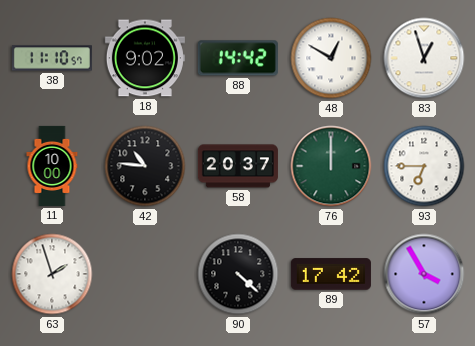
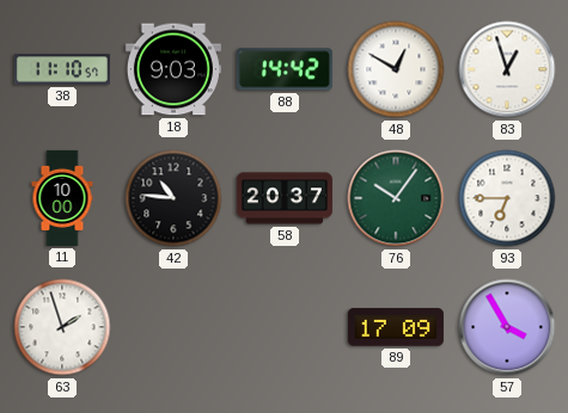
18: 9:02 -> 9:03
76: 12:00 -> 10:06
90: 4:22 -> none
89: 17:42 -> 17:09
